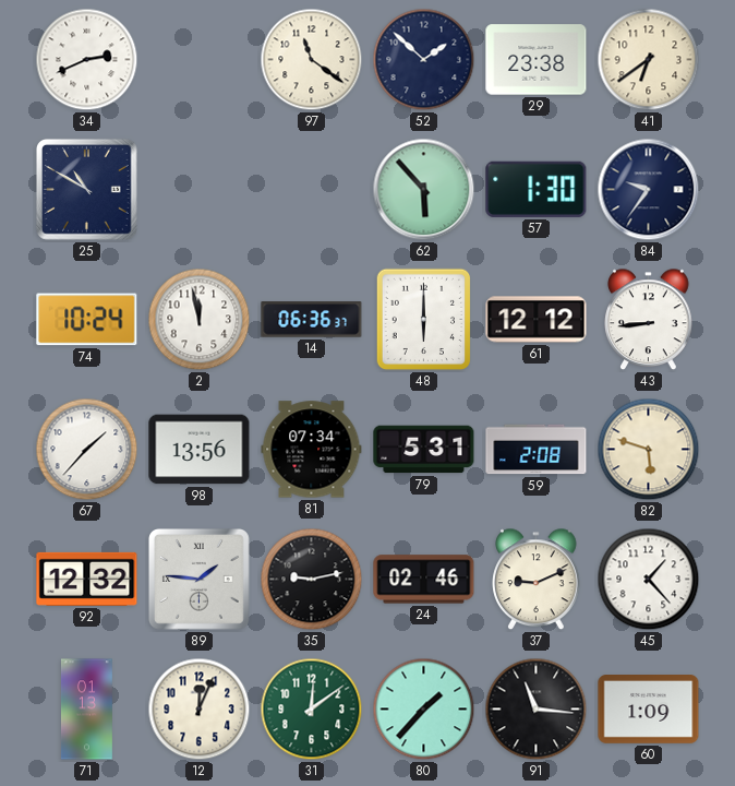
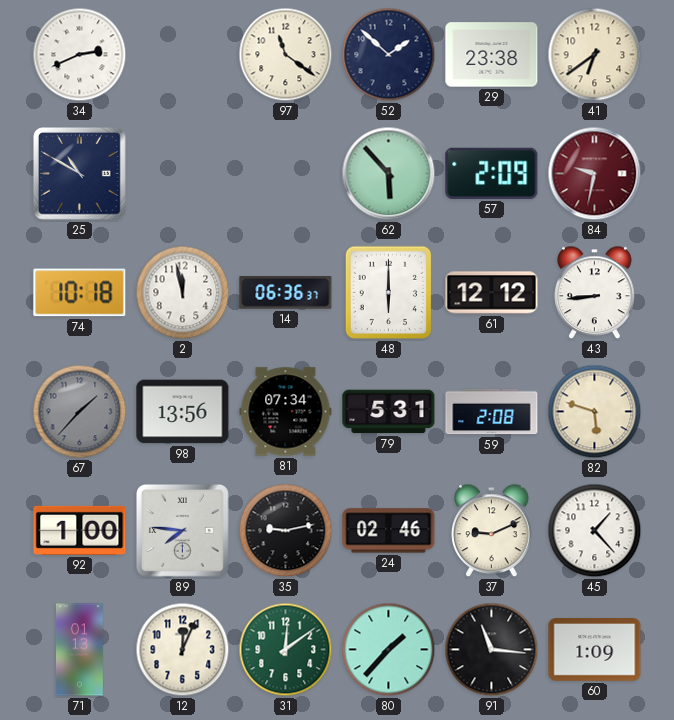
57: 1:30 -> 2:09
84: 9:36 -> 9:32
84 dial: navy -> burgundy
74: 10:24 -> 10:18
67 dial: white -> grey
92: 12:32 -> 1:00
89: 1:46 -> 7:46
